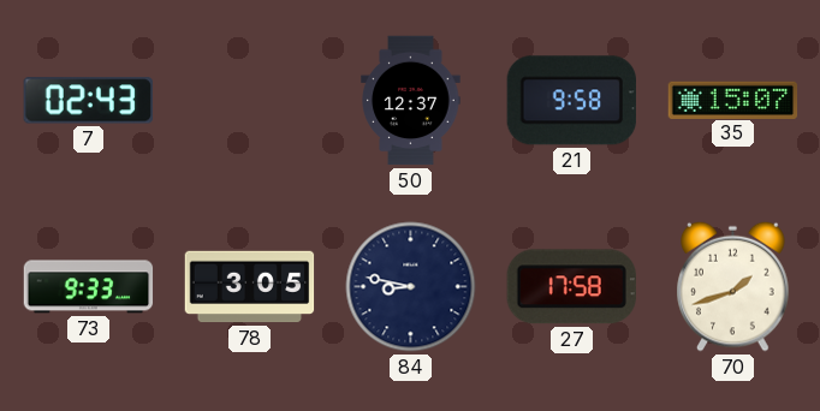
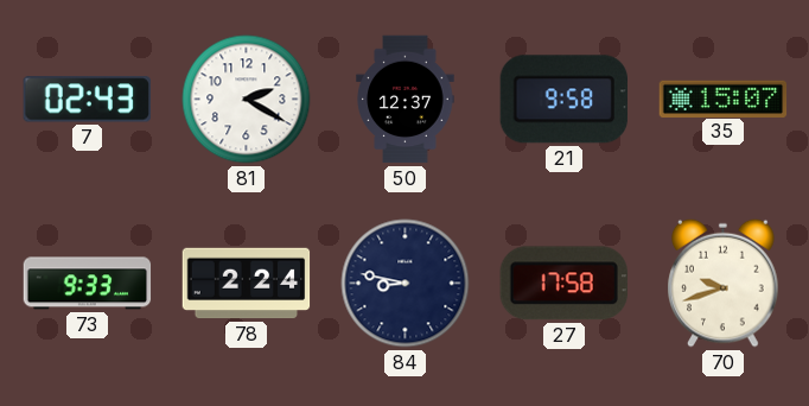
81: none -> 2:20
78: 3:05 -> 2:24
70: 1:42 -> 9:42
